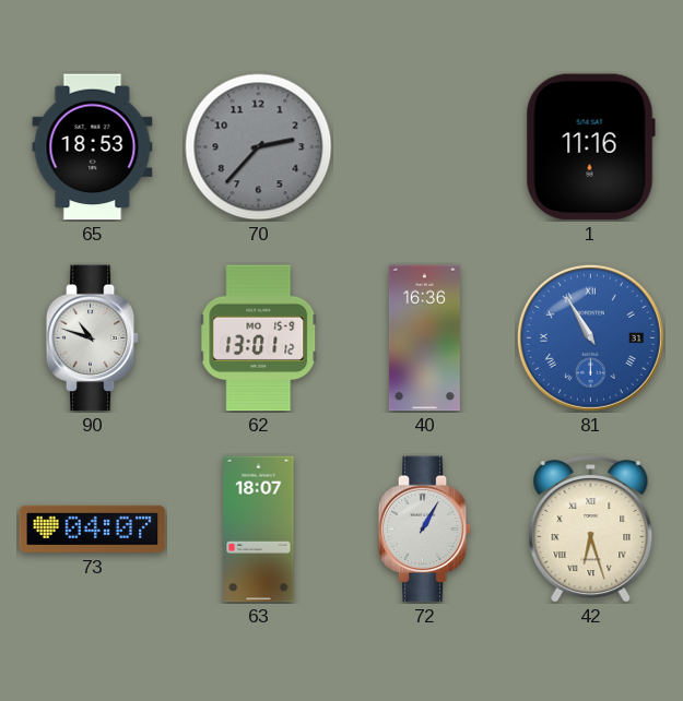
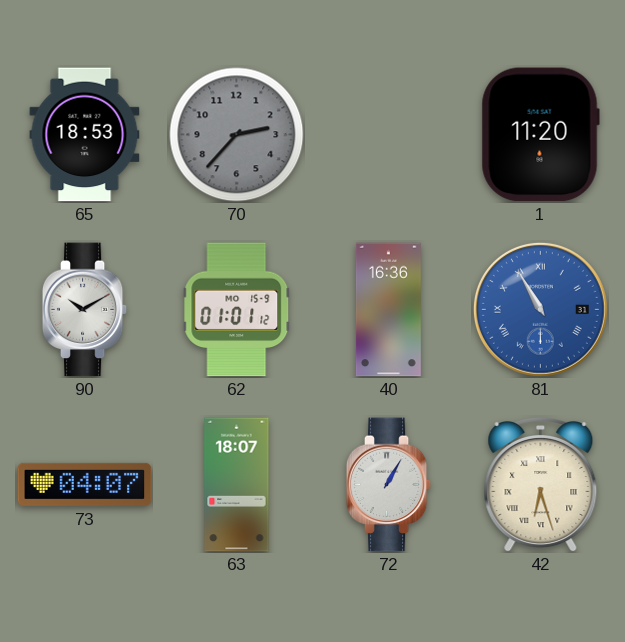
1: 11:16 -> 11:20
90: 10:48 -> 10:10
62: 13:01 -> 01:01
